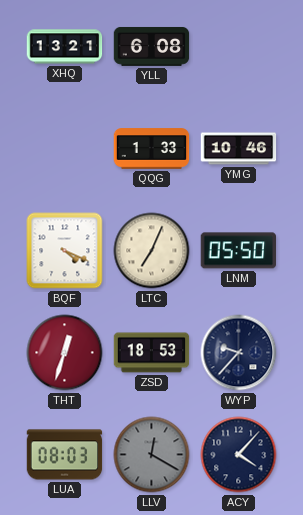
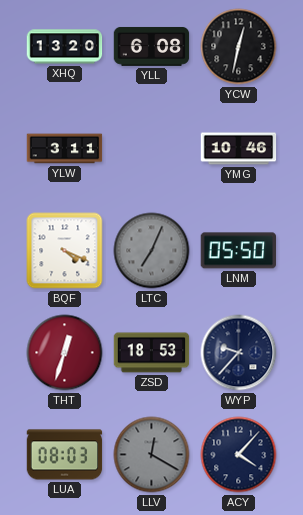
XHQ: 13:21 -> 13:20
YCW: none -> 12:32
YLW: none -> 3:11
QQG: 1:33 -> none
LTC dial: cream -> grey
